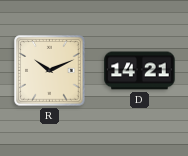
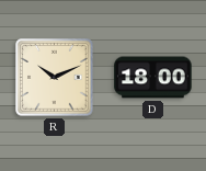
D: 14:21 -> 18:00
